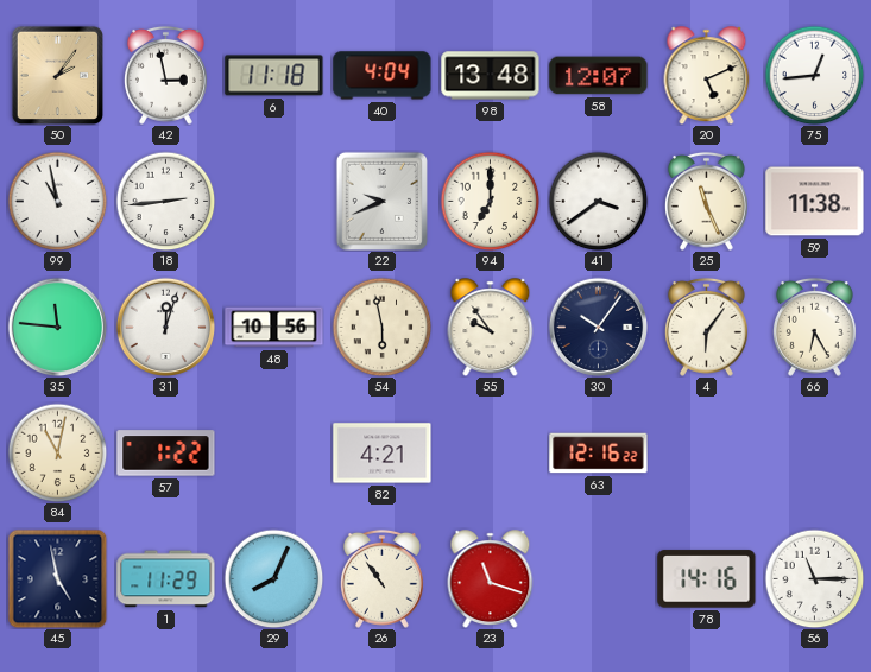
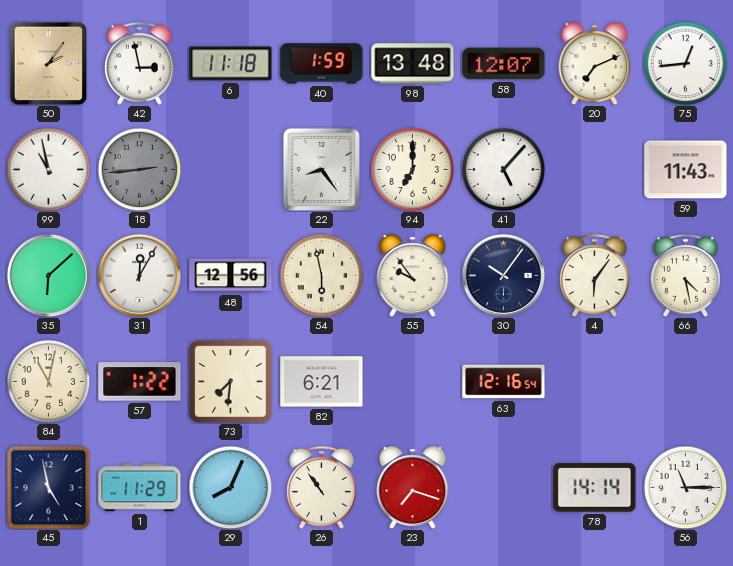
40: 4:04 -> 1:59
20: 5:11 -> 7:11
18 dial: white -> grey
22: 9:41 -> 8:24
41: 3:39 -> 5:07
25: 11:26 -> none
59: 11:38 -> 11:43
35: 11:46 -> 6:08
31: 12:03 -> 12:05
48: 10:56 -> 12:56
66: 6:25 -> 4:28
73: none -> 7:31
82: 4:21 -> 6:21
63: 12:16:22 -> 12:16:54
23: 11:18 -> 7:18
78: 14:16 -> 14:14
